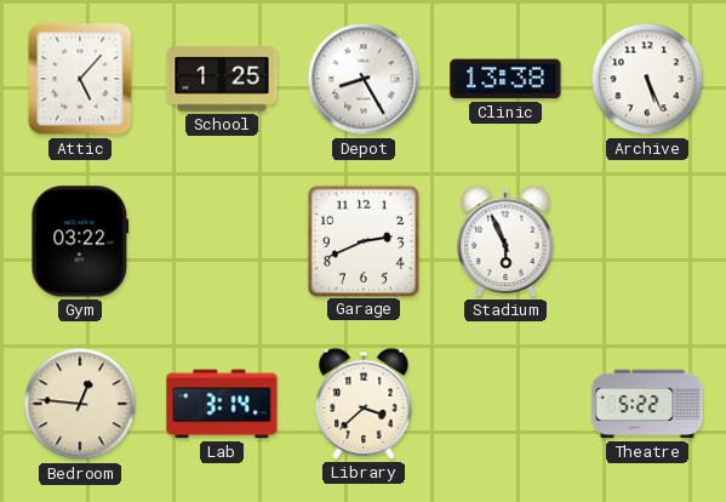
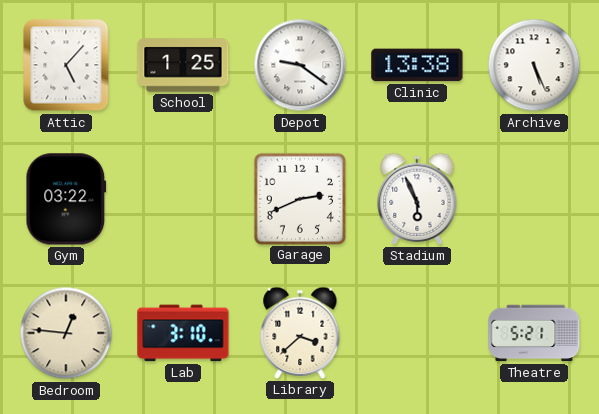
Depot: 8:25 -> 9:21
Lab: 3:14 -> 3:10
Theatre: 5:22 -> 5:21
